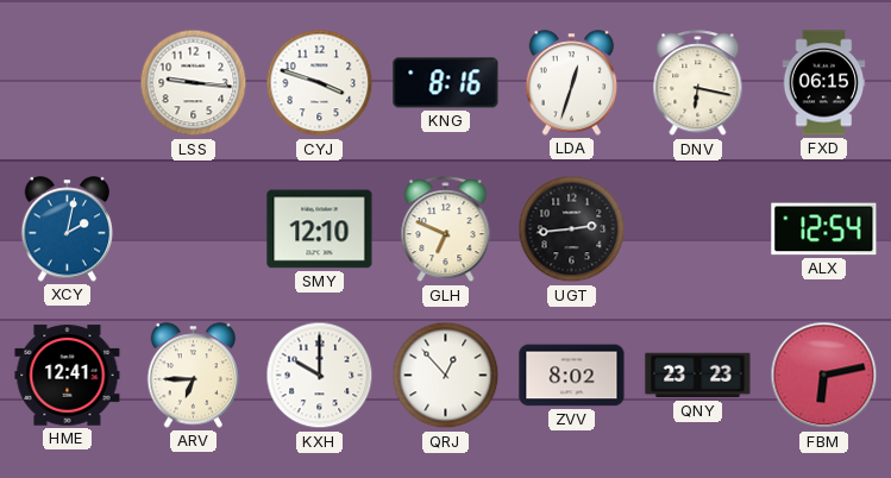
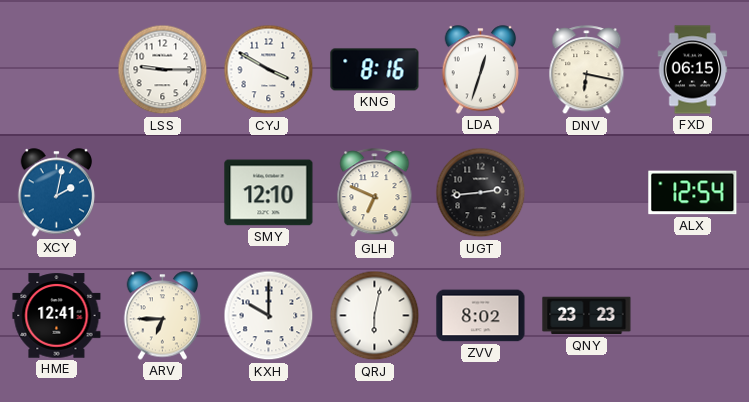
LSS: 9:16 -> 9:15
CYJ: 3:48 -> 3:50
QRJ: 12:53 -> 6:02
FBM: 6:13 -> none
